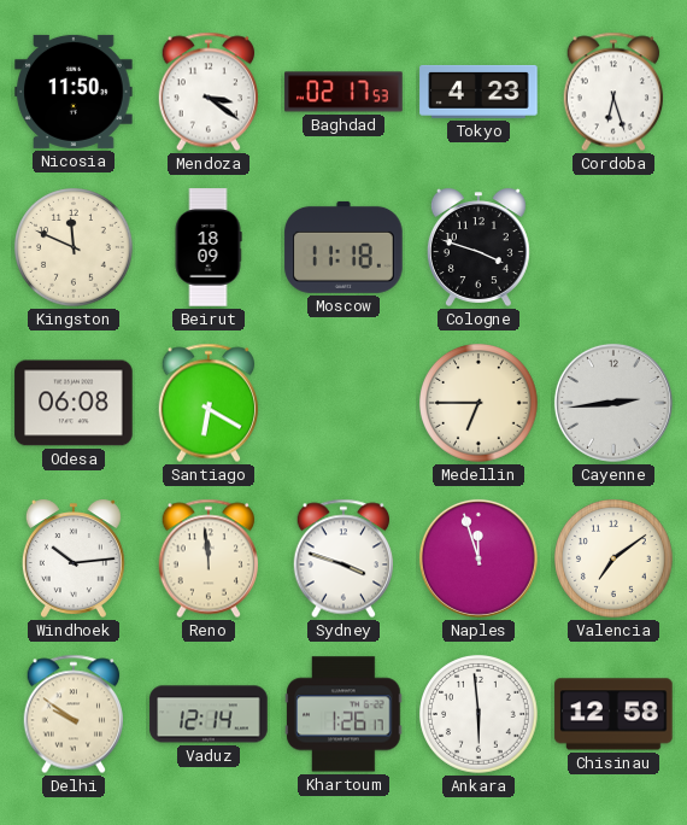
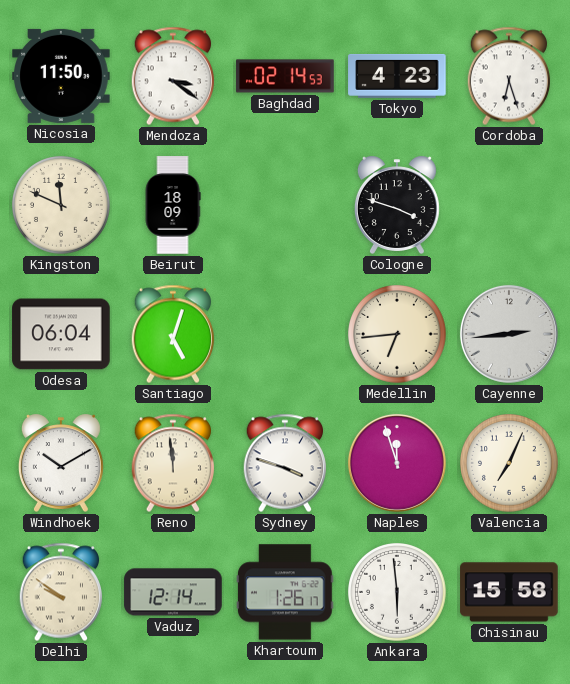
Baghdad: 02:17 -> 02:14
Moscow: 11:18 -> none
Odesa: 06:08 -> 06:04
Santiago: 6:20 -> 5:03
Medellin: 6:45 -> 6:44
Windhoek: 10:14 -> 10:10
Valencia: 7:09 -> 7:04
Chisinau: 12:58 -> 15:58
